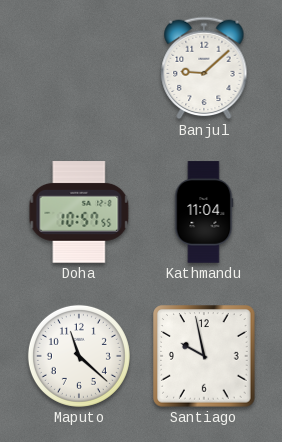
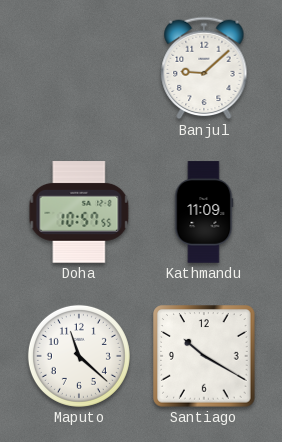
Kathmandu: 11:04 -> 11:09
Santiago: 9:58 -> 10:20
